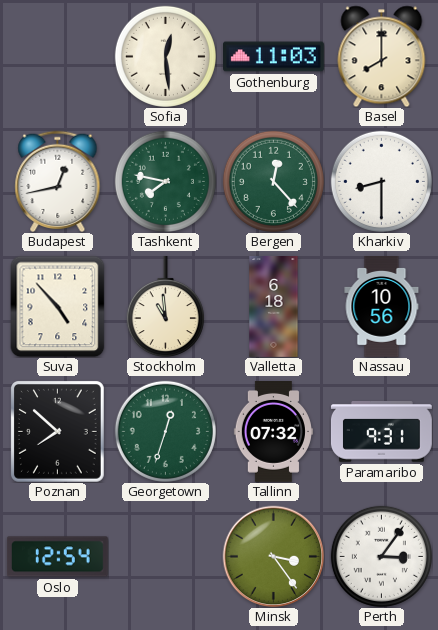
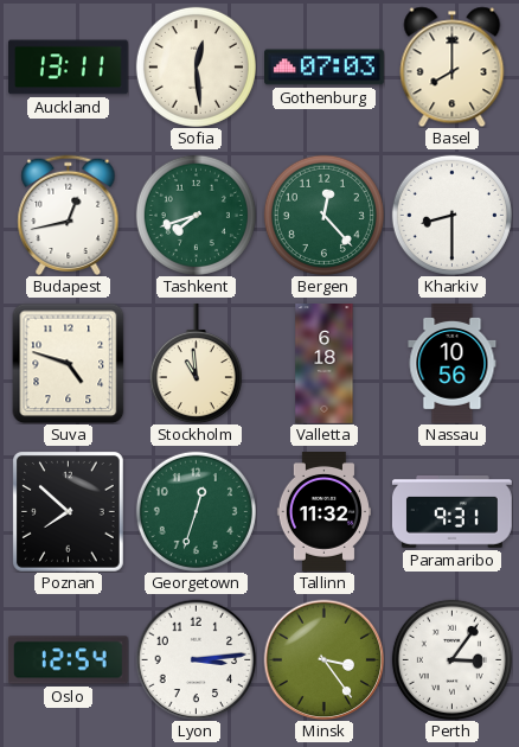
Auckland: none -> 13:11
Gothenburg: 11:03 -> 07:03
Tashkent: 7:47 -> 7:42
Suva: 4:53 -> 4:48
Tallinn: 07:32 -> 11:32
Lyon: none -> 3:14
